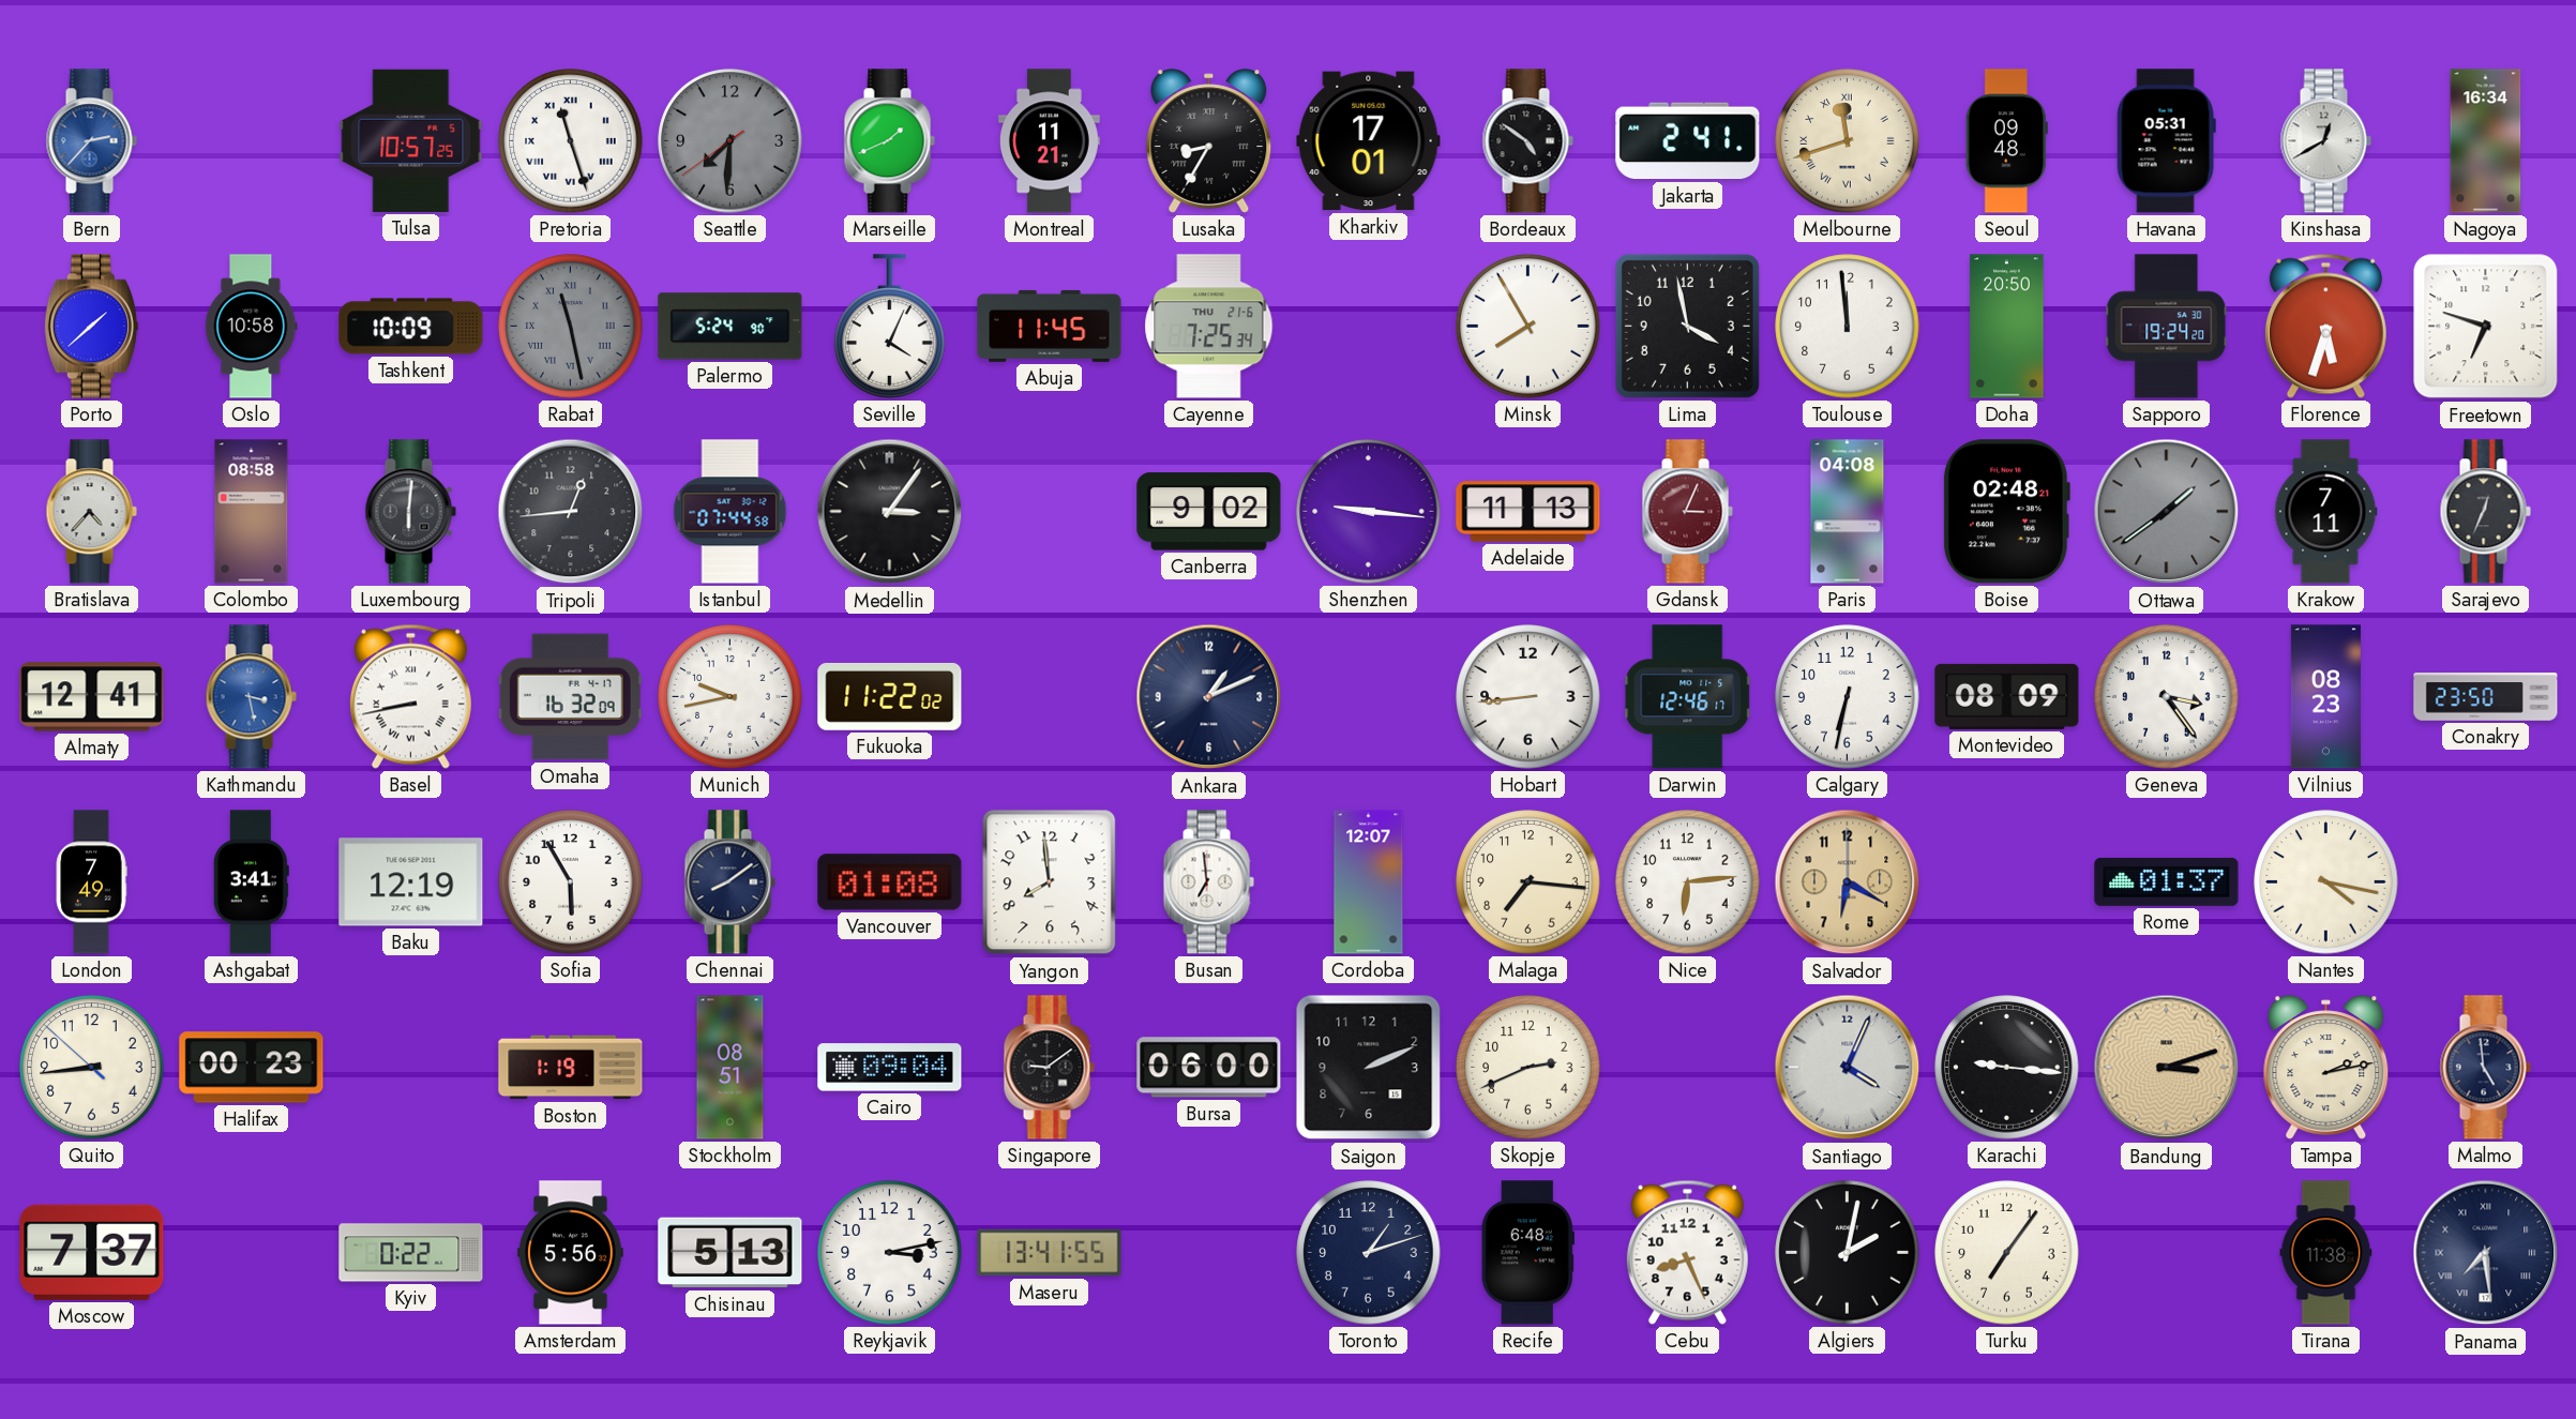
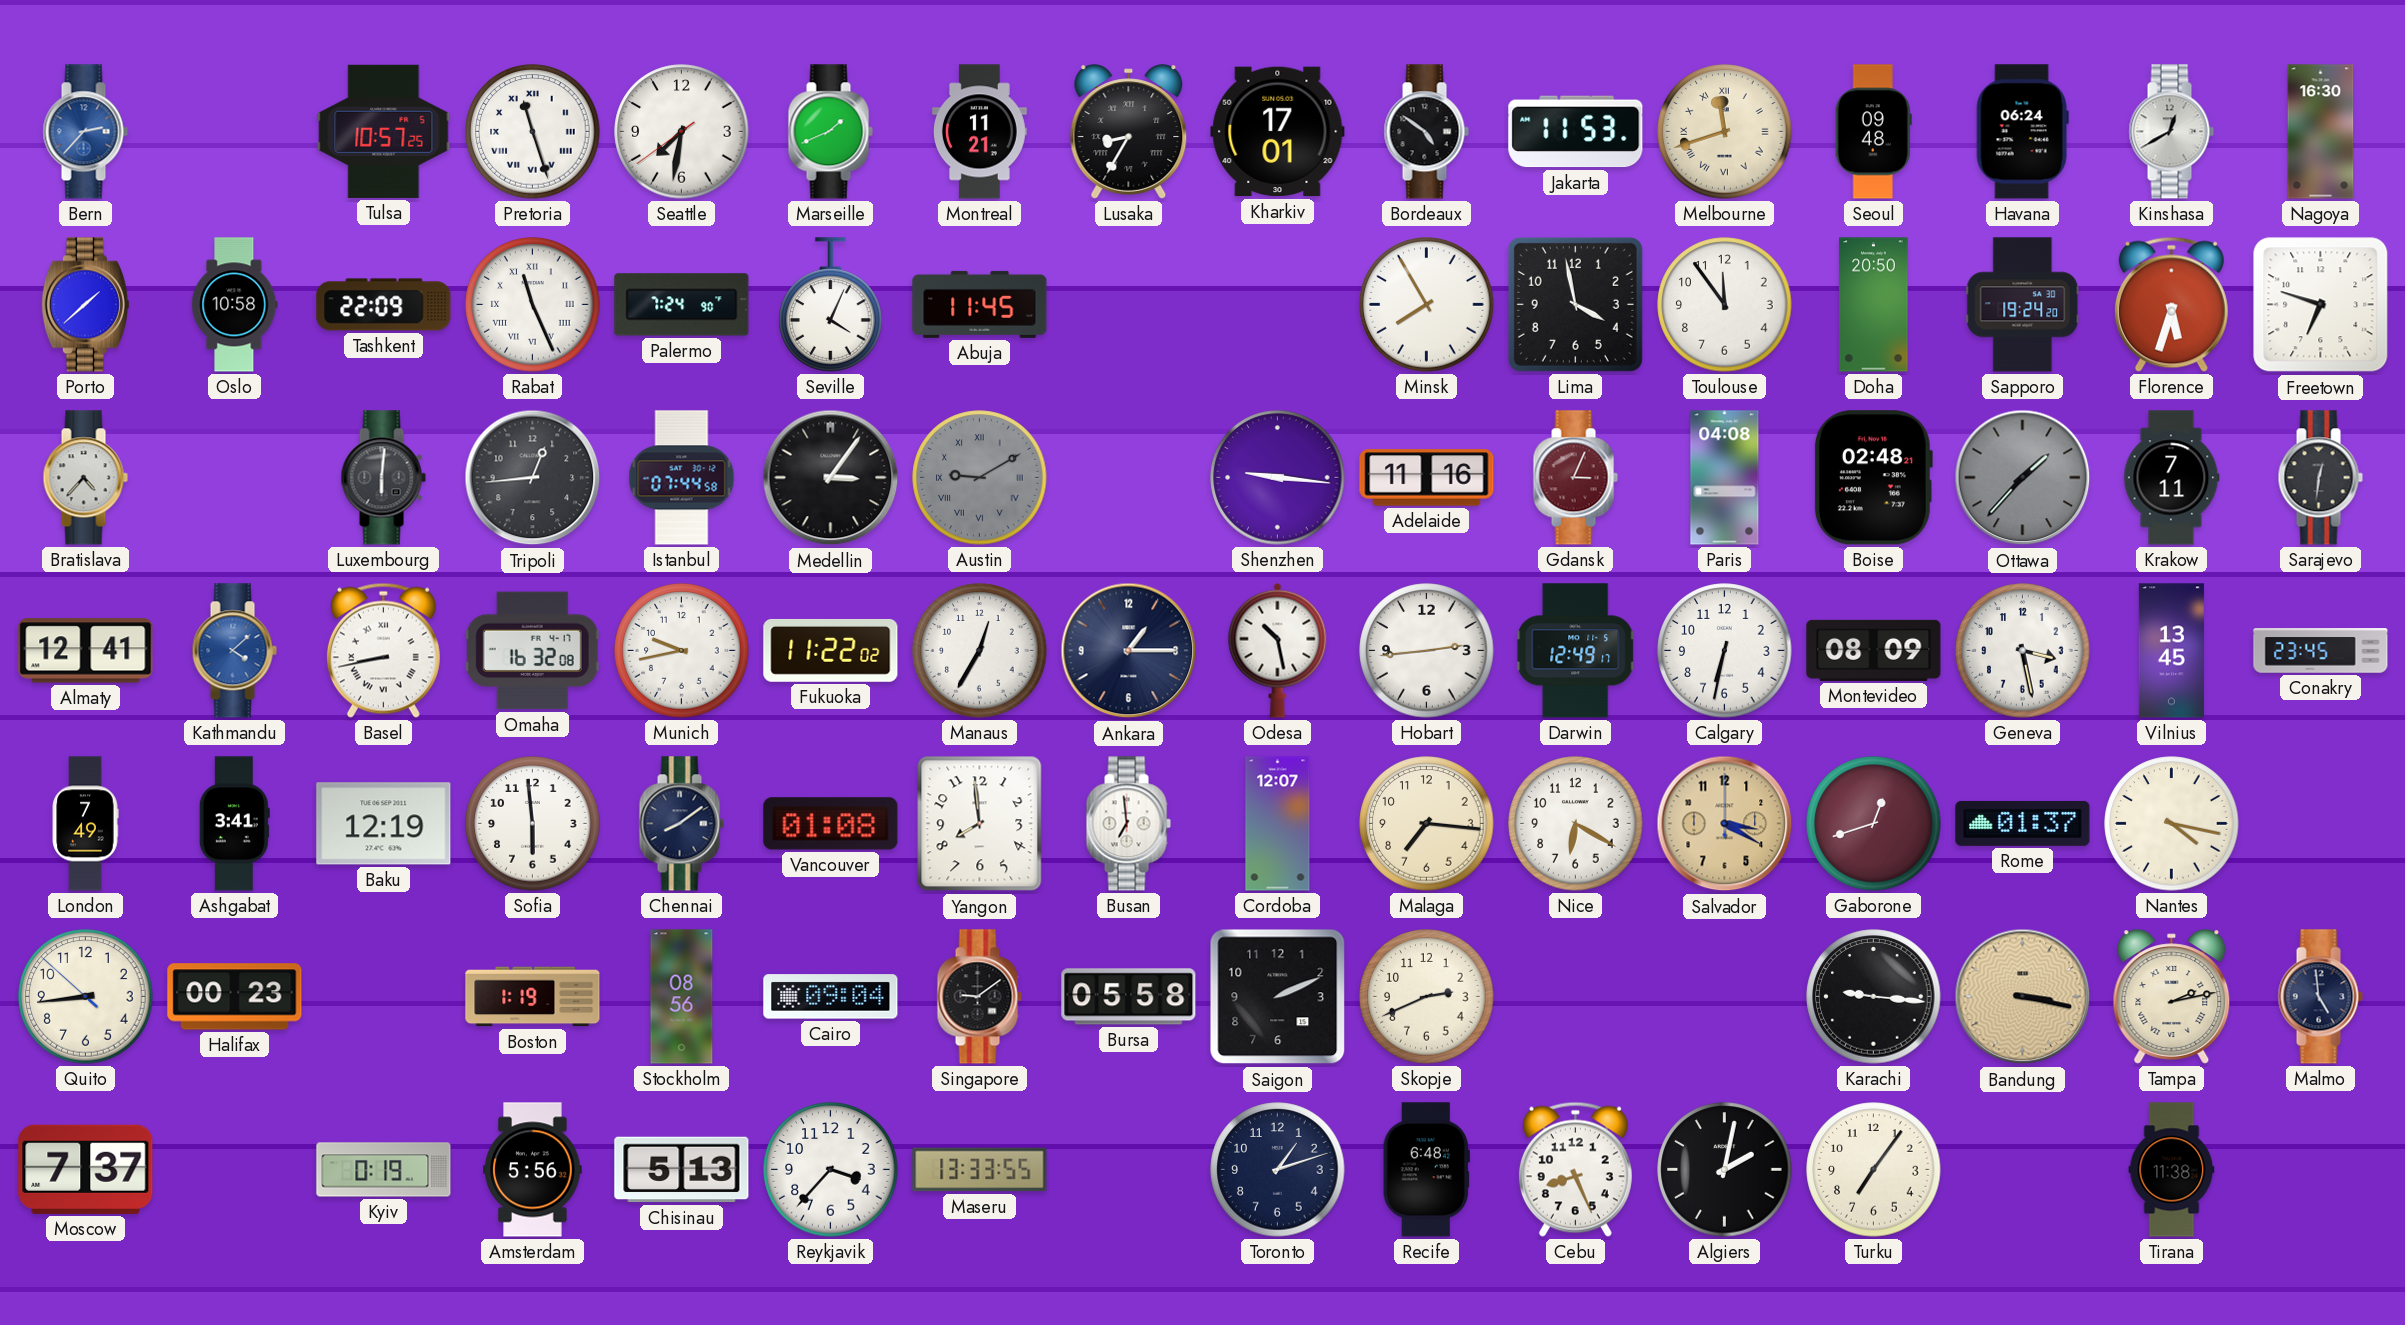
Seattle: 7:30 -> 7:31
Seattle dial: grey -> white
Jakarta: 2:41 -> 11:53
Havana: 05:31 -> 06:24
Nagoya: 16:34 -> 16:30
Tashkent: 10:09 -> 22:09
Rabat: 11:28 -> 11:26
Rabat dial: grey -> white
Palermo: 5:24 -> 7:24
Cayenne: 7:25 -> none
Toulouse: 11:59 -> 11:54
Colombo: 08:58 -> none
Austin: none -> 9:10
Canberra: 9:02 -> none
Adelaide: 11:13 -> 11:16
Ottawa: 1:39 -> 1:37
Sarajevo: 12:34 -> 12:31
Kathmandu: 3:28 -> 4:08
Omaha: 16:32:09 -> 16:32:08
Manaus: none -> 12:35
Ankara: 1:11 -> 1:15
Odesa: none -> 10:28
Hobart: 8:44 -> 2:44
Darwin: 12:46 -> 12:49
Geneva: 3:24 -> 3:28
Vilnius: 08:23 -> 13:45
Conakry: 23:50 -> 23:45
Sofia: 5:55 -> 5:59
Nice: 6:14 -> 6:20
Salvador: 6:20 -> 3:20
Gaborone: none -> 12:42
Stockholm: 08:51 -> 08:56
Bursa: 06:00 -> 05:58
Santiago: 4:04 -> none
Bandung: 3:12 -> 3:17
Kyiv: 0:22 -> 0:19
Reykjavik: 3:13 -> 3:37
Maseru: 13:41 -> 13:33
Panama: 7:29 -> none
